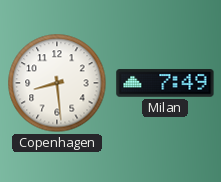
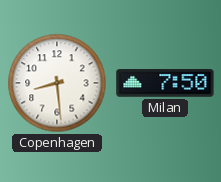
Milan: 7:49 -> 7:50
